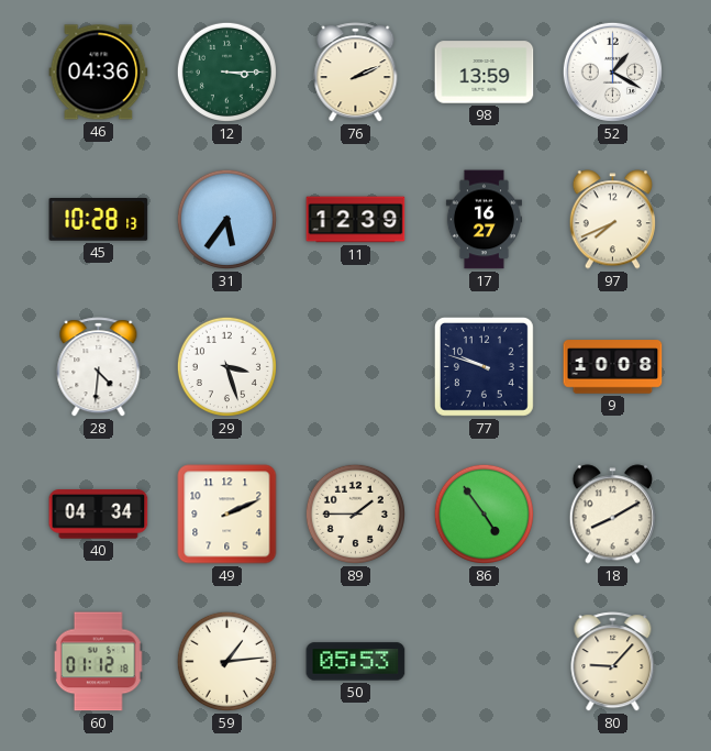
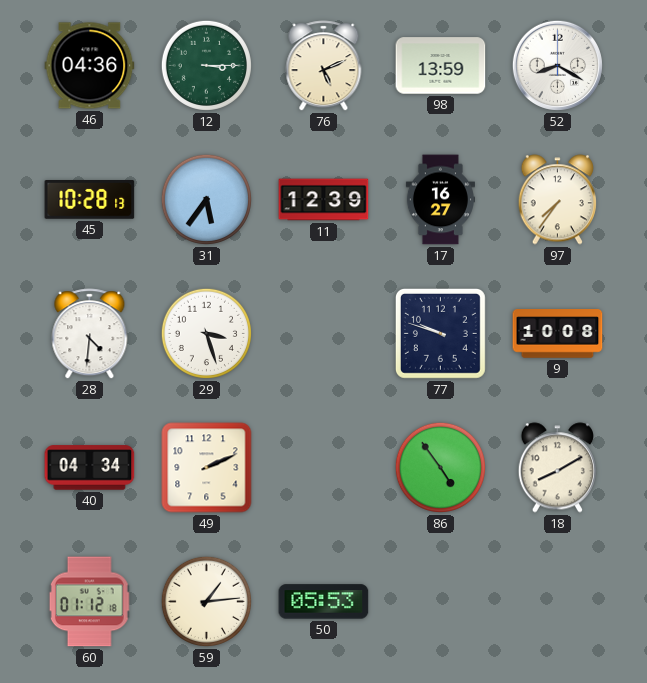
76: 2:11 -> 5:11
52: 1:20 -> 8:20
97: 7:41 -> 7:36
89: 1:45 -> none
80: 9:07 -> none
